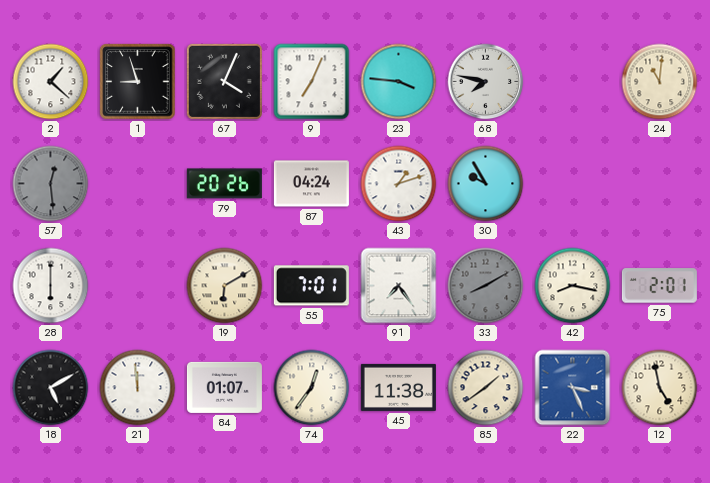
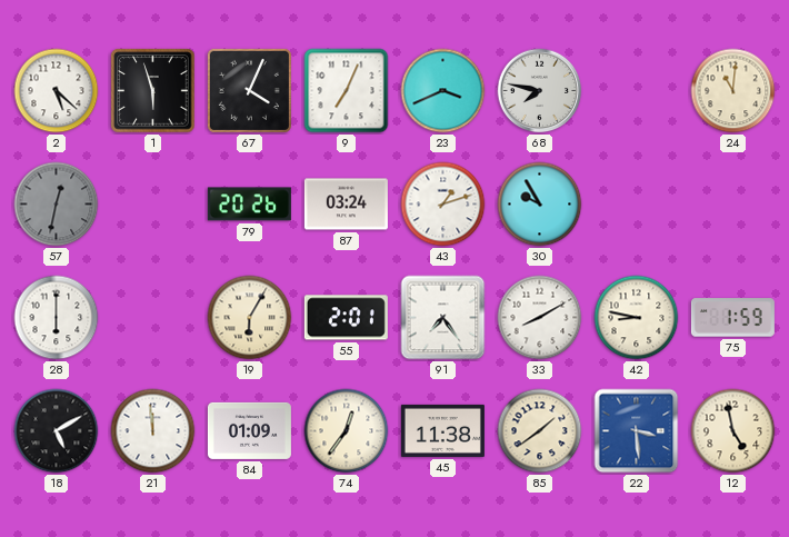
2: 1:22 -> 5:22
1: 8:57 -> 5:57
23: 3:46 -> 3:41
57: 12:29 -> 12:32
87: 04:24 -> 03:24
19: 6:10 -> 6:05
55: 7:01 -> 2:01
33 dial: grey -> white
42: 8:17 -> 8:47
75: 2:01 -> 1:59
84: 01:07 -> 01:09
22: 3:26 -> 3:29
